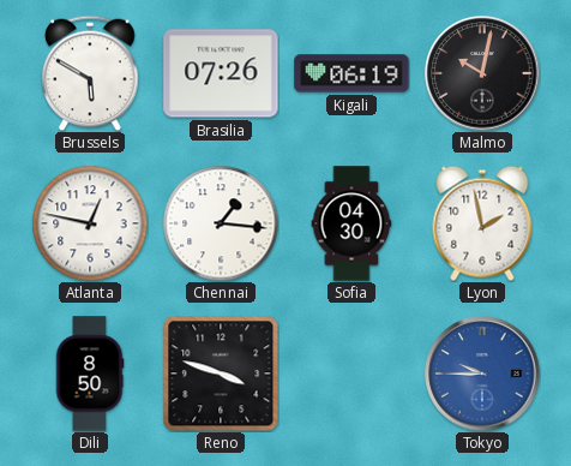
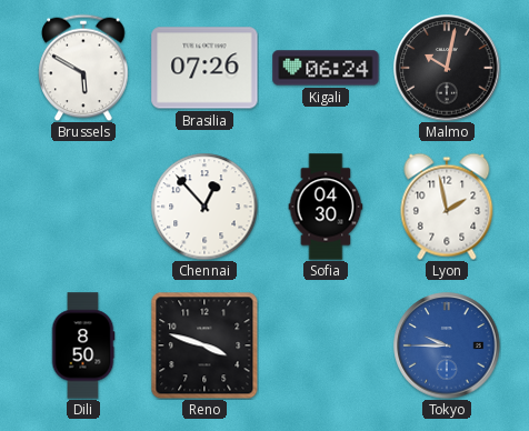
Kigali: 06:19 -> 06:24
Atlanta: 12:47 -> none
Chennai: 1:16 -> 12:53
